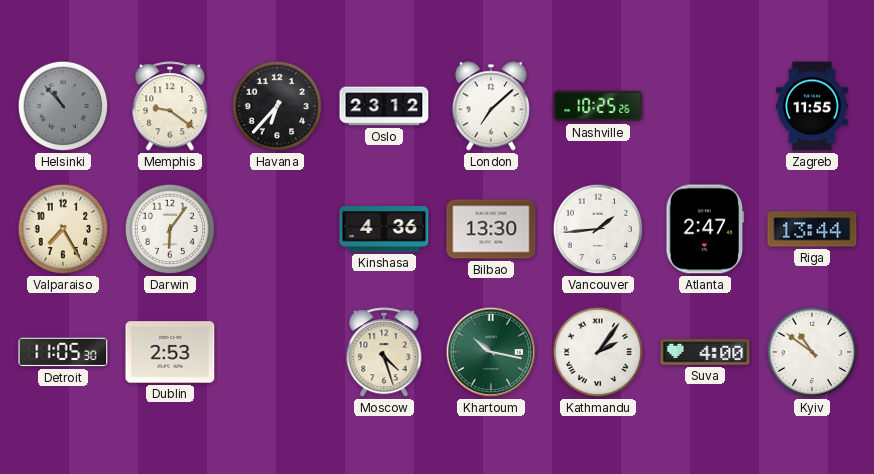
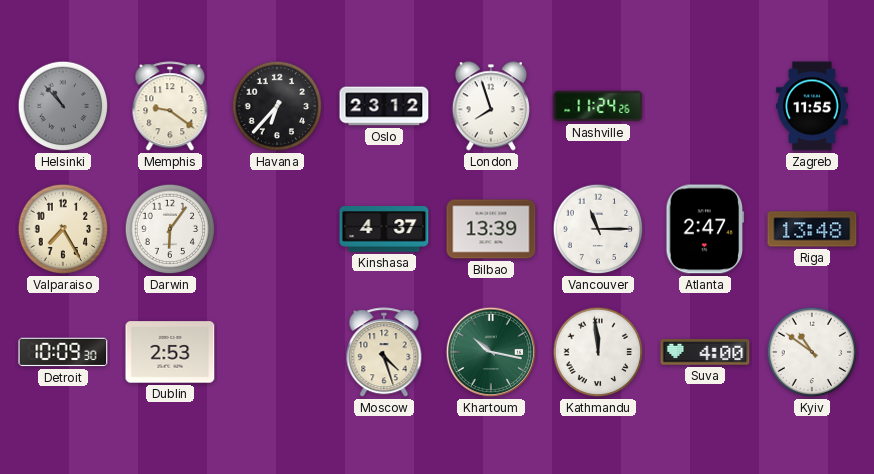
London: 7:08 -> 7:57
Nashville: 10:25 -> 11:24
Kinshasa: 4:36 -> 4:37
Bilbao: 13:30 -> 13:39
Vancouver: 1:44 -> 11:15
Riga: 13:44 -> 13:48
Detroit: 11:05 -> 10:09
Kathmandu: 2:06 -> 11:59
